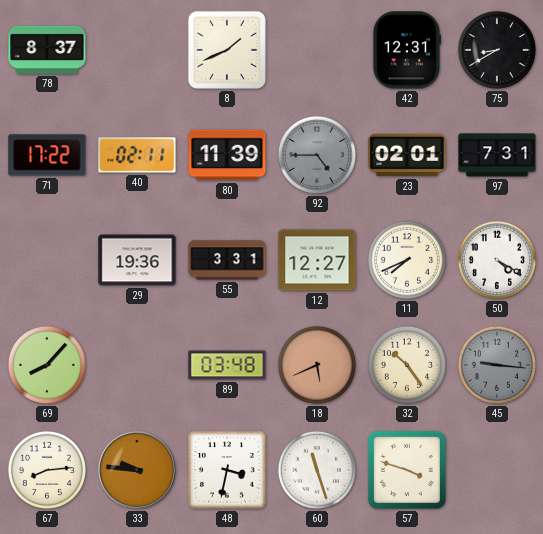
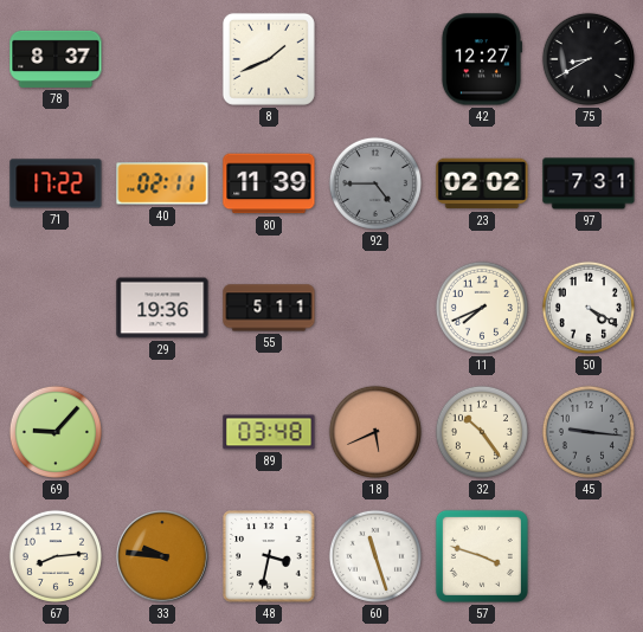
42: 12:31 -> 12:27
23: 02:01 -> 02:02
55: 3:31 -> 5:11
12: 12:27 -> none
69: 8:07 -> 9:07
